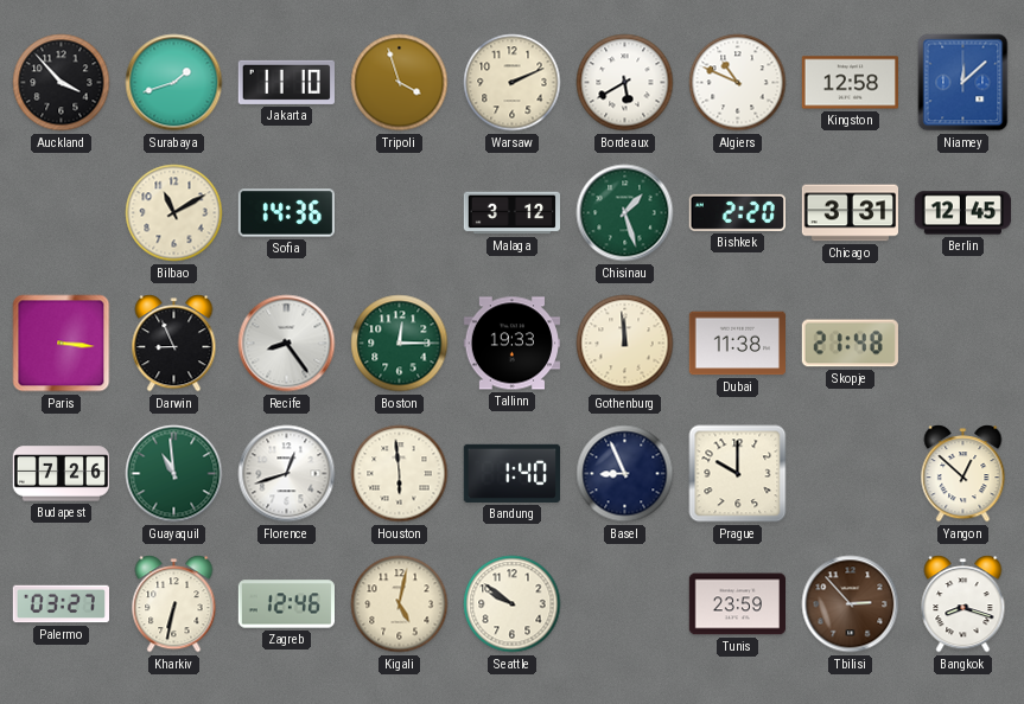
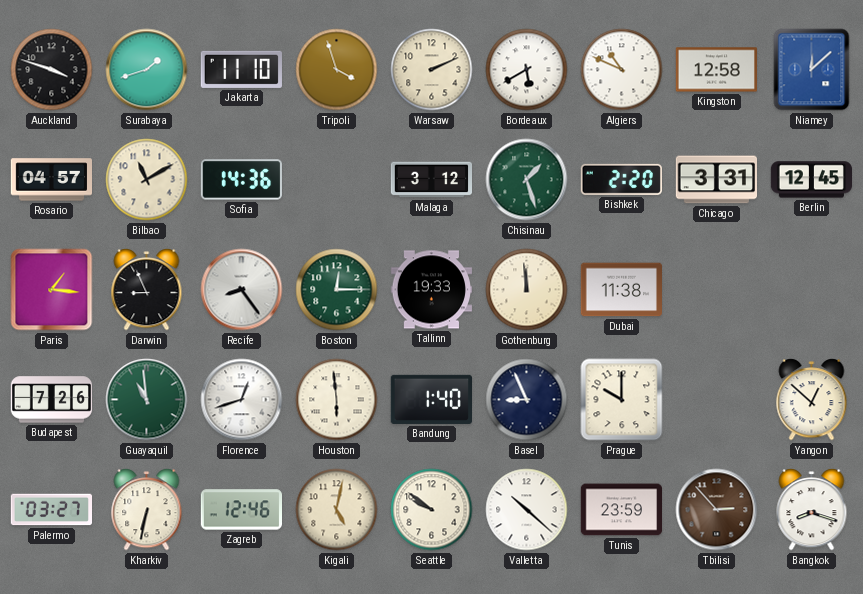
Auckland: 3:53 -> 3:48
Rosario: none -> 04:57
Paris: 3:16 -> 1:16
Skopje: 21:48 -> none
Valletta: none -> 10:22
